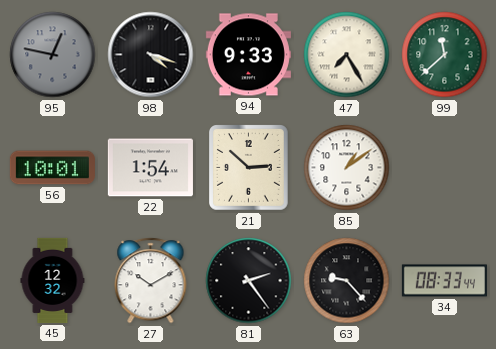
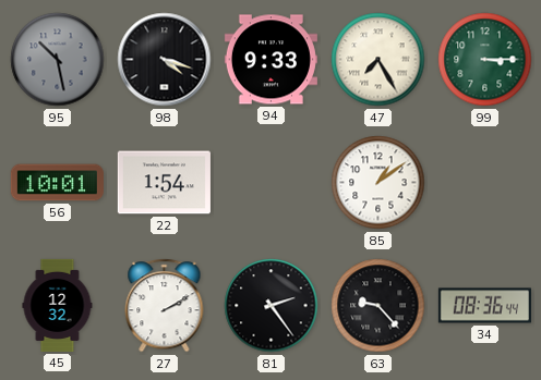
95: 12:47 -> 10:28
99: 11:38 -> 3:15
21: 2:52 -> none
27: 10:10 -> 2:10
34: 08:33 -> 08:36
